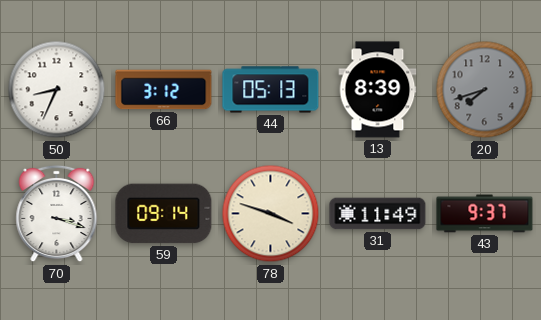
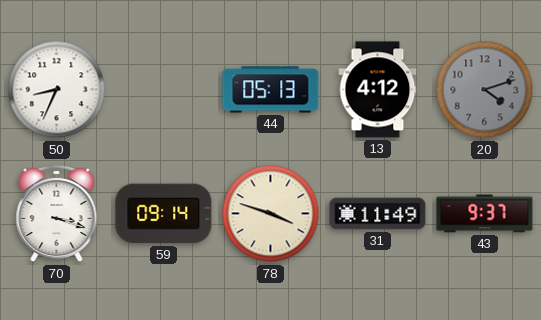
66: 3:12 -> none
13: 8:39 -> 4:12
20: 7:42 -> 4:12
